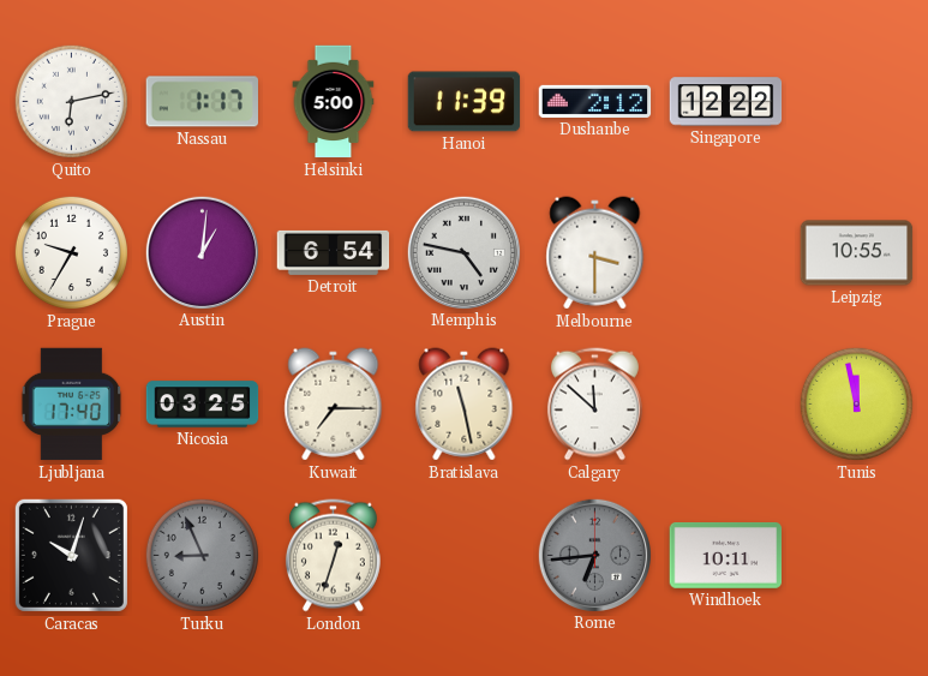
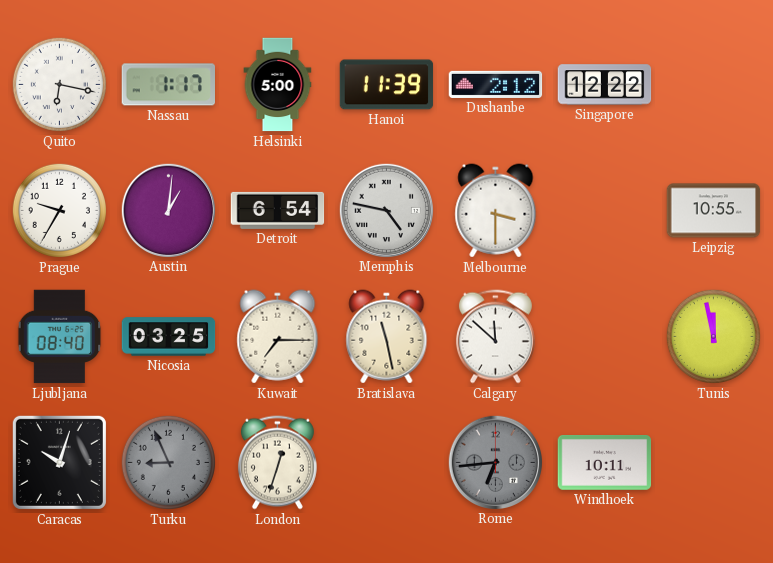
Quito: 6:13 -> 6:17
Ljubljana: 17:40 -> 08:40
